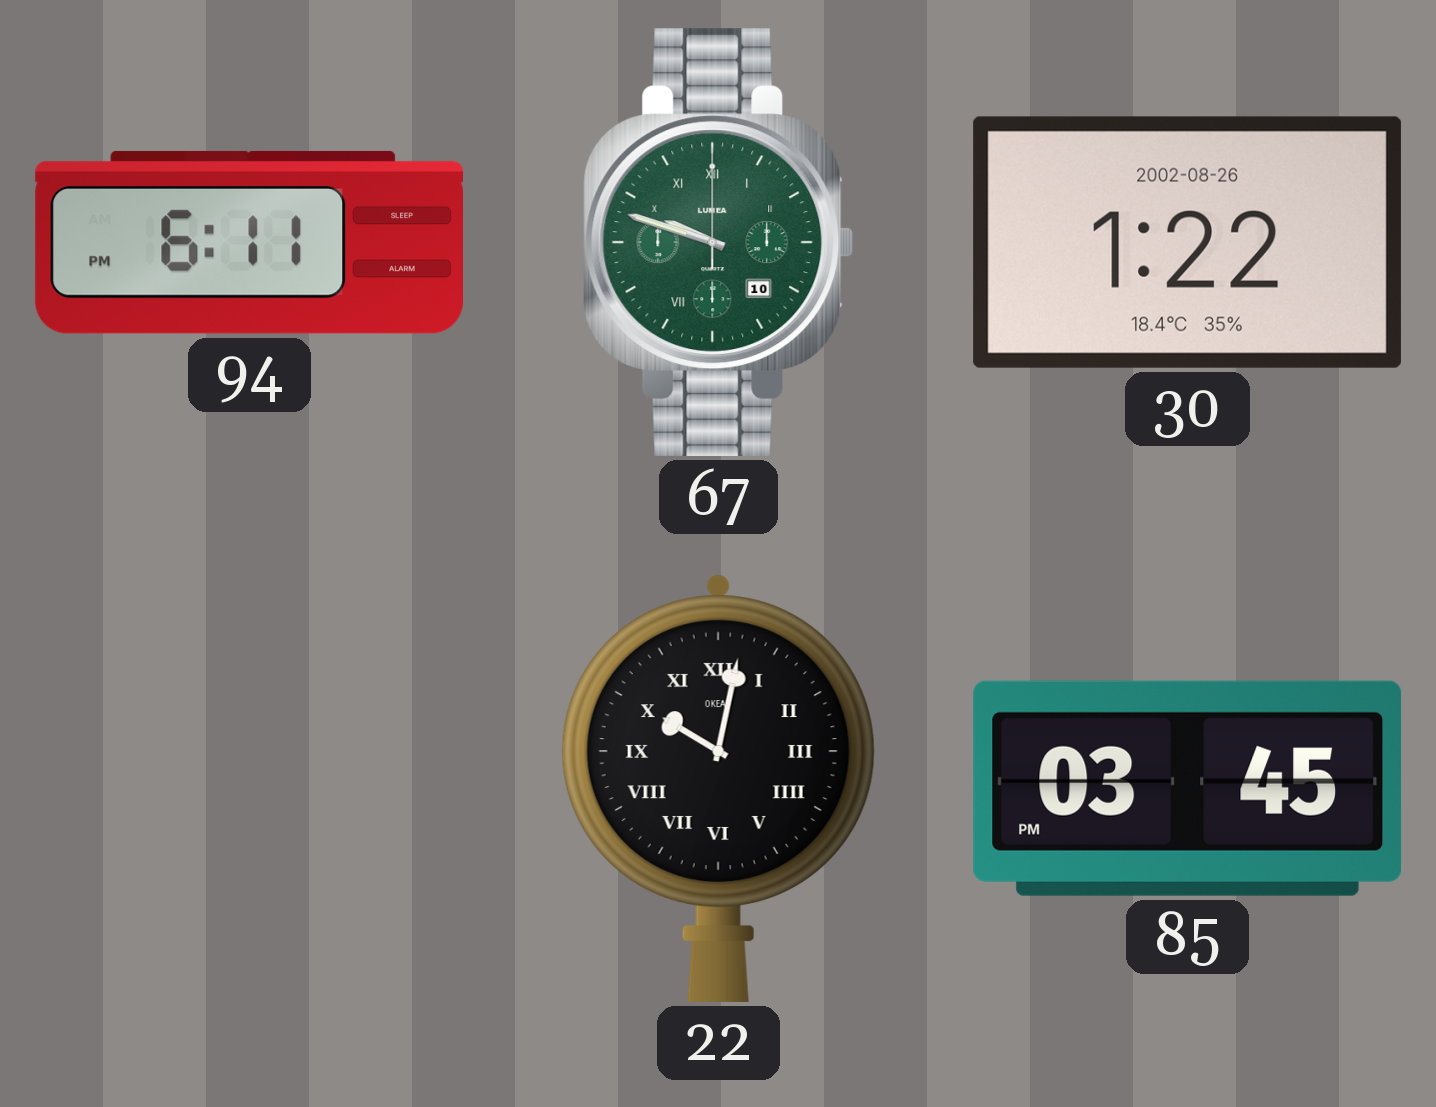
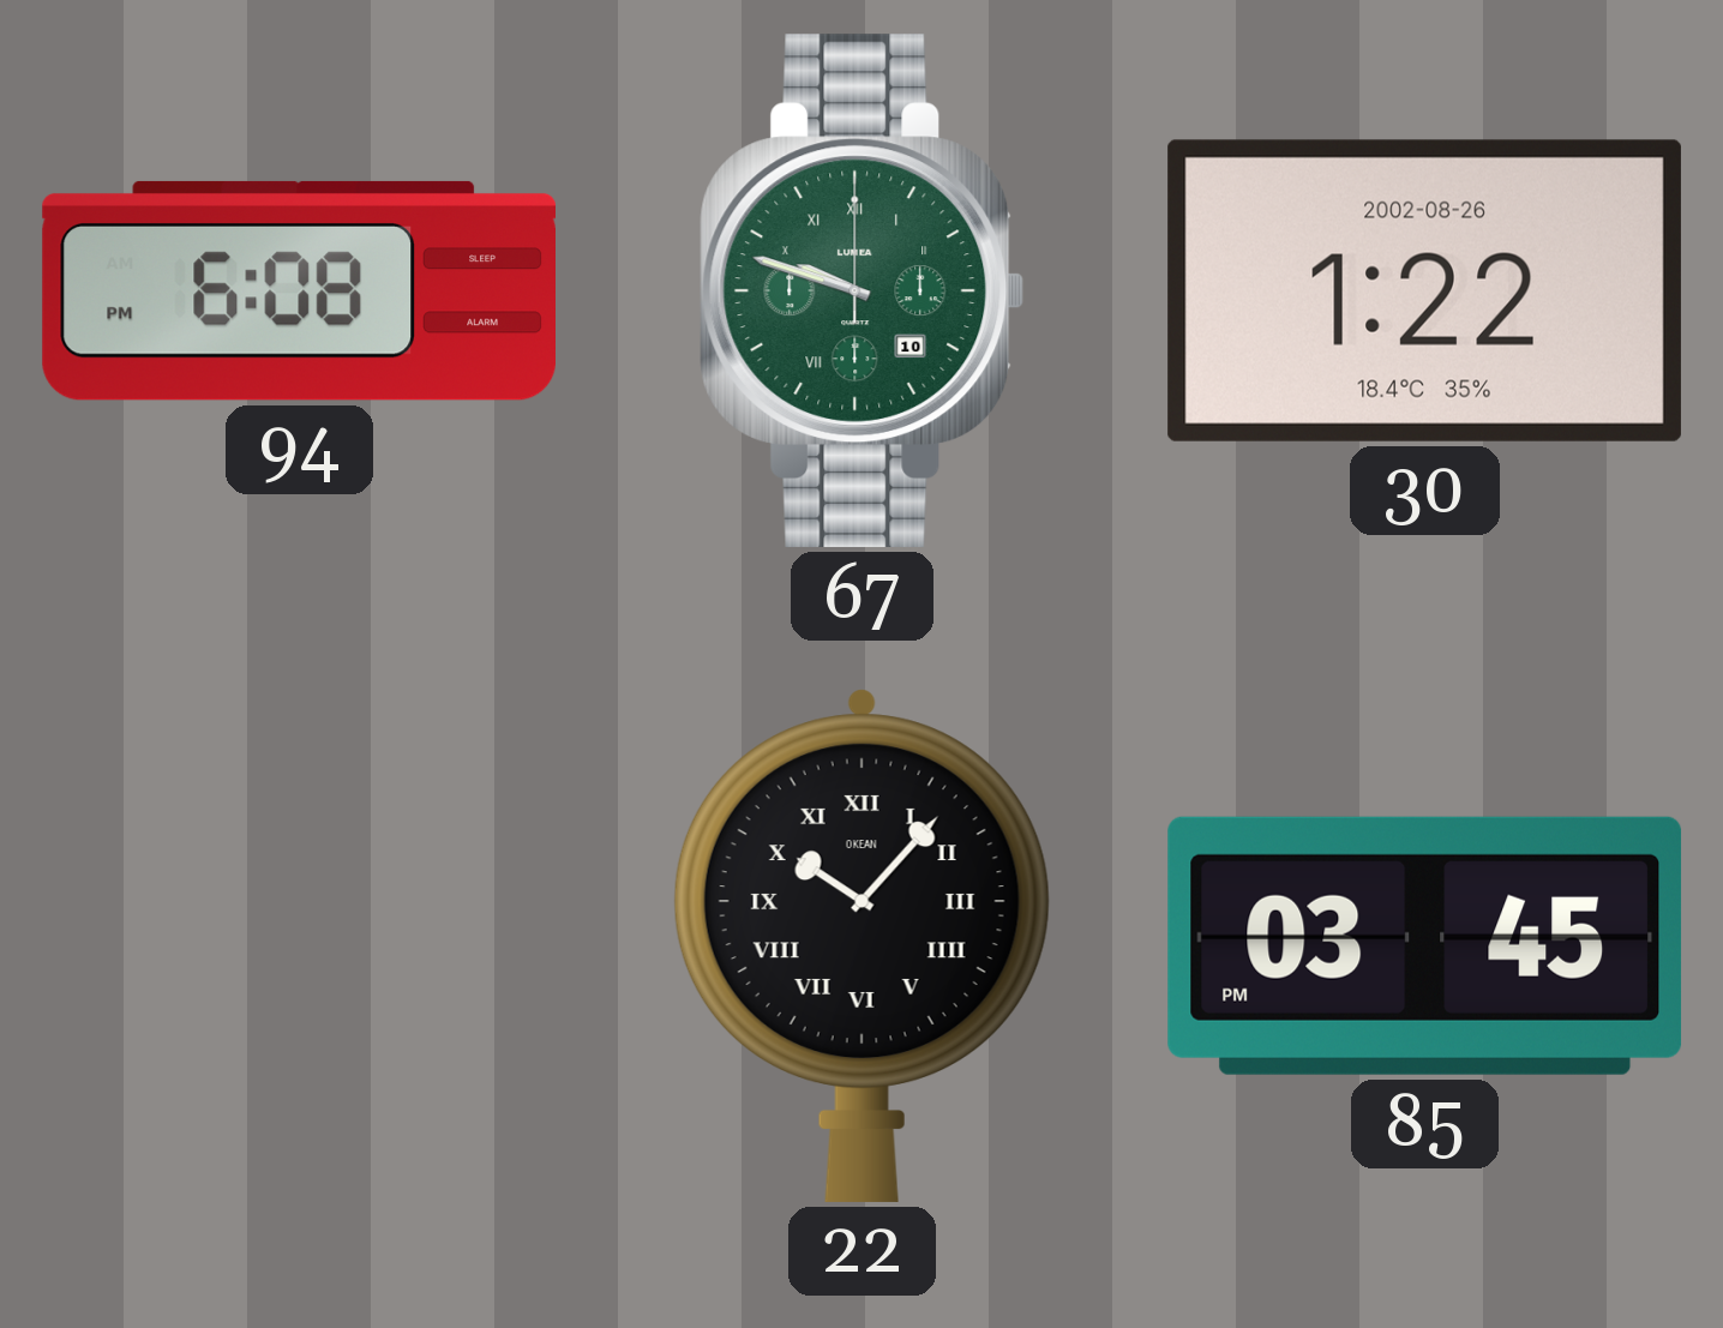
94: 6:11 -> 6:08
22: 10:02 -> 10:07
